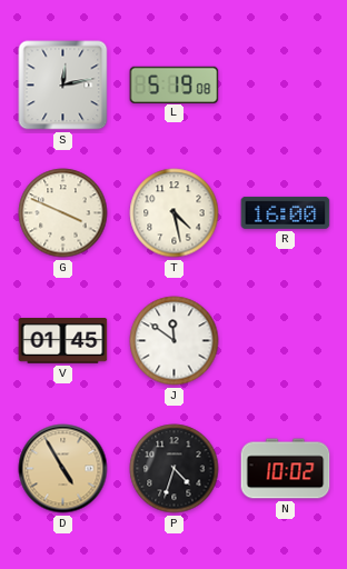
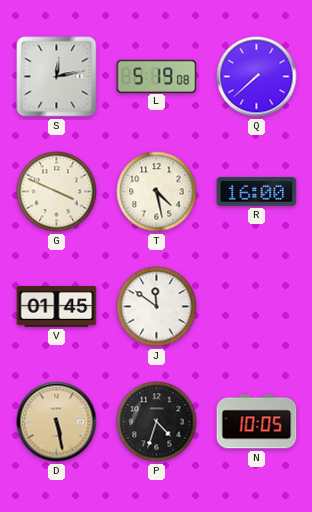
Q: none -> 7:38
D: 4:55 -> 5:28
N: 10:02 -> 10:05
